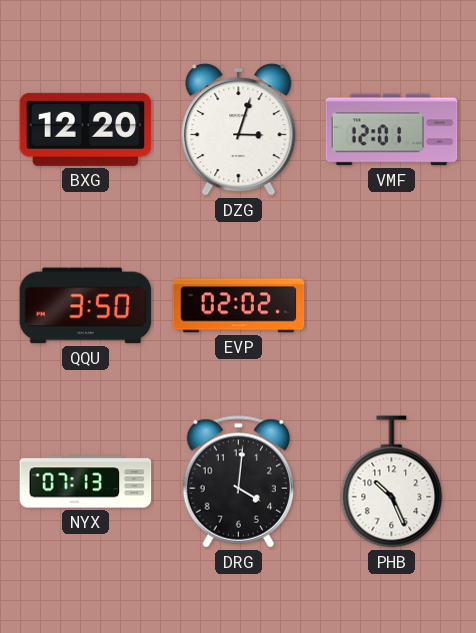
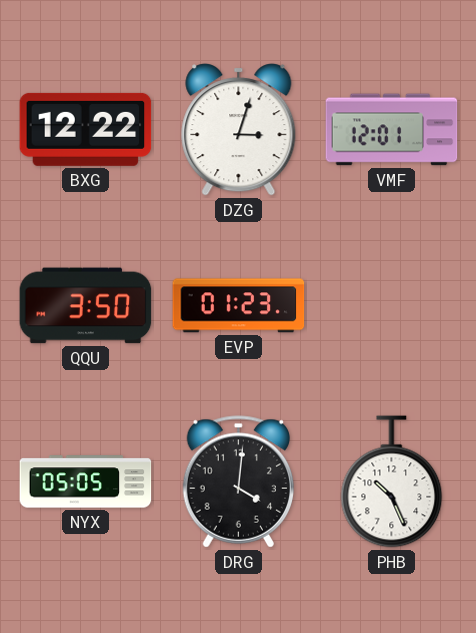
BXG: 12:20 -> 12:22
EVP: 02:02 -> 01:23
NYX: 07:13 -> 05:05
